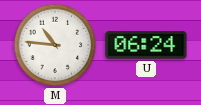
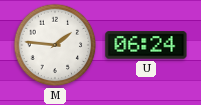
M: 10:46 -> 1:46
